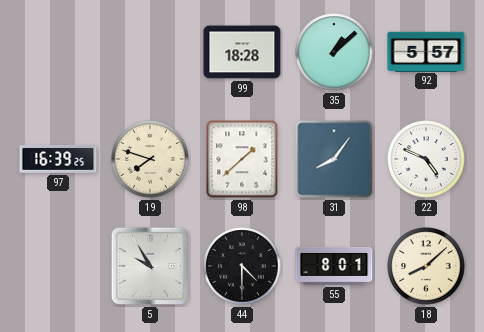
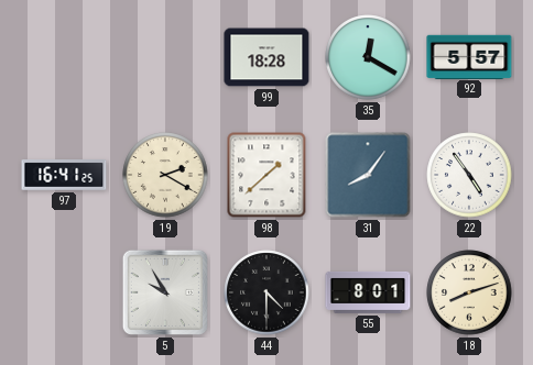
35: 1:08 -> 12:20
97: 16:39 -> 16:41
19: 7:48 -> 2:20
22: 4:49 -> 4:54
18: 8:08 -> 8:12
